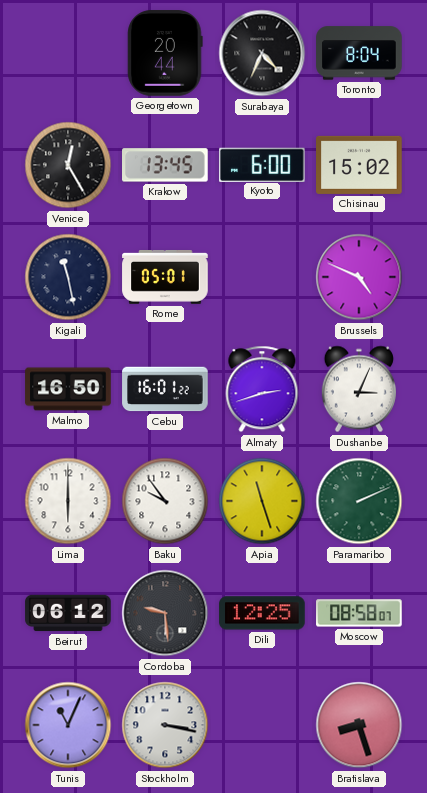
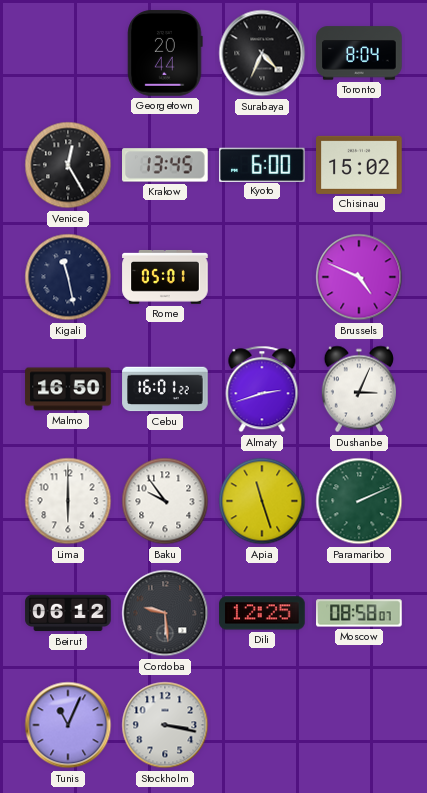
Bratislava: 8:27 -> none
